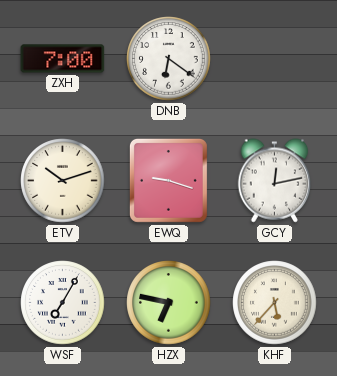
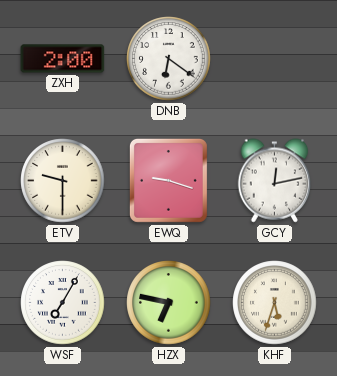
ZXH: 7:00 -> 2:00
ETV: 10:12 -> 9:30
KHF: 5:37 -> 5:33
